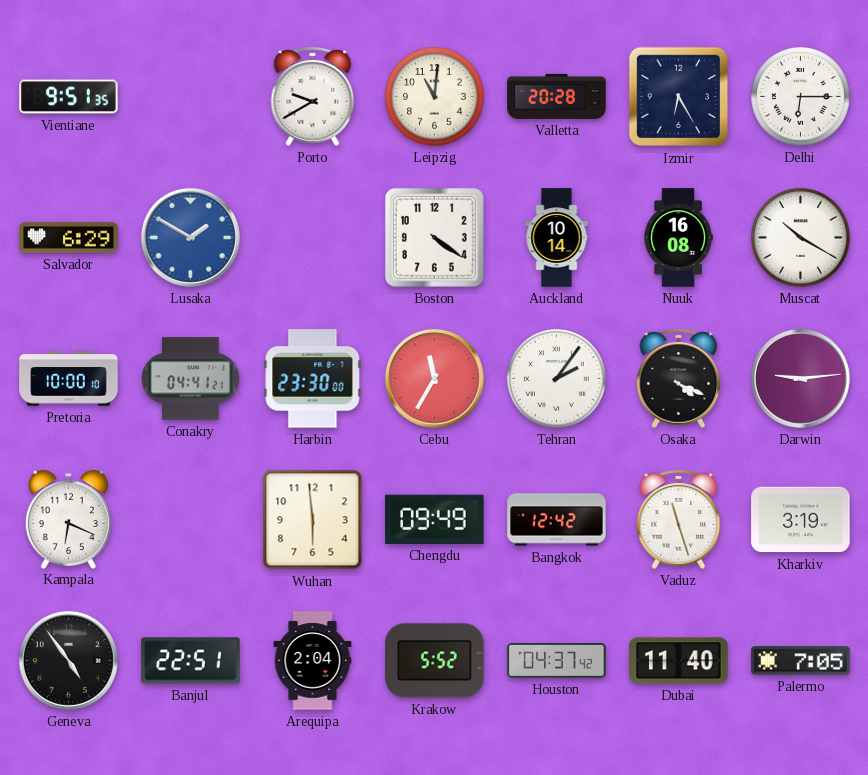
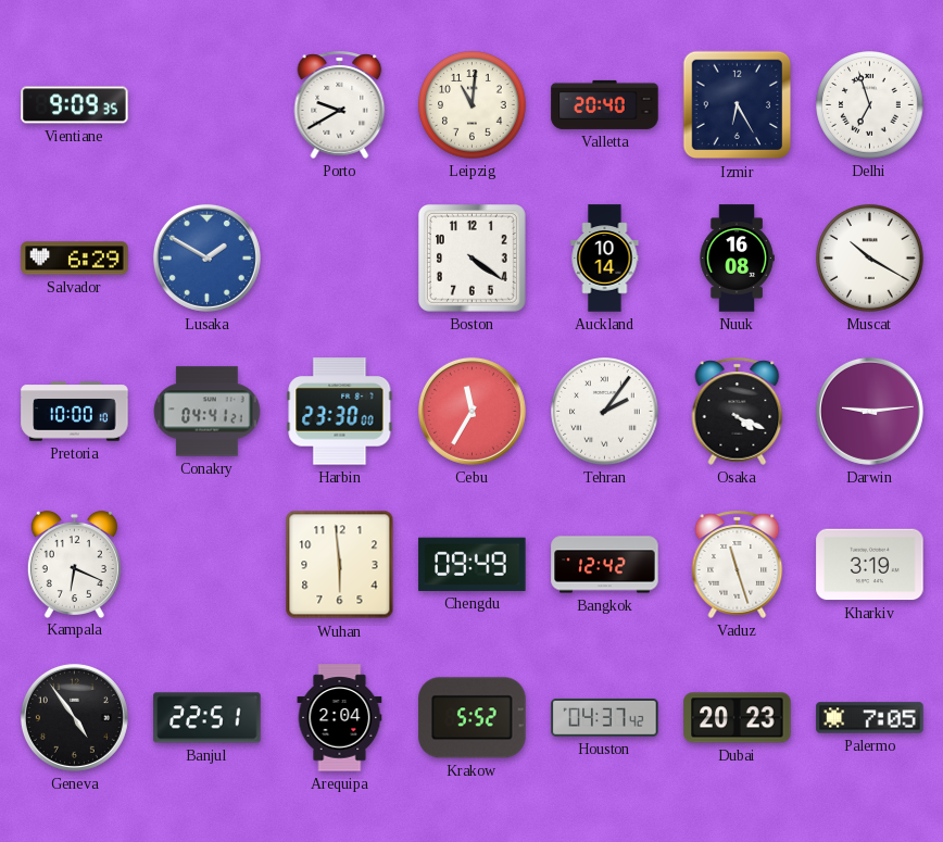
Vientiane: 9:51 -> 9:09
Valletta: 20:28 -> 20:40
Delhi: 6:15 -> 6:57
Dubai: 11:40 -> 20:23
